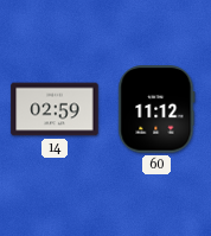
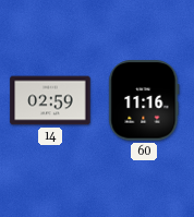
60: 11:12 -> 11:16
